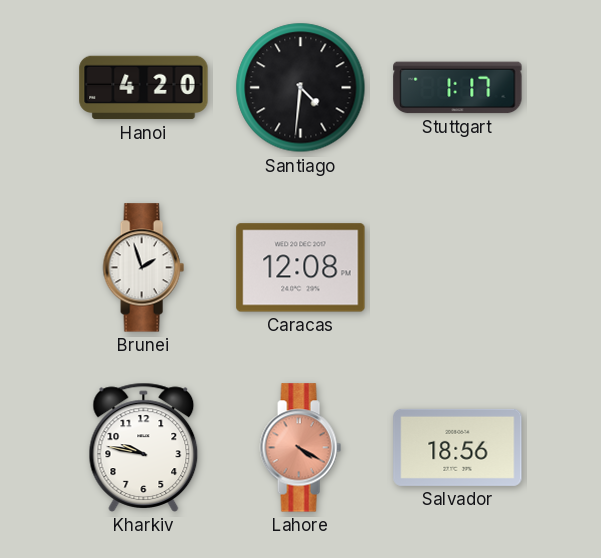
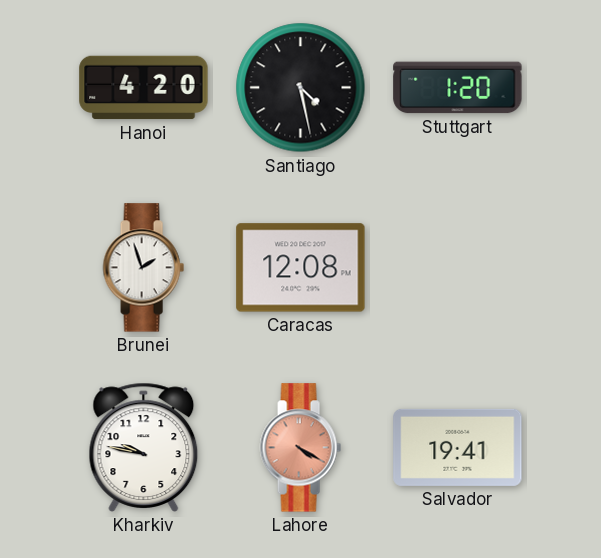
Santiago: 4:31 -> 4:28
Stuttgart: 1:17 -> 1:20
Salvador: 18:56 -> 19:41
